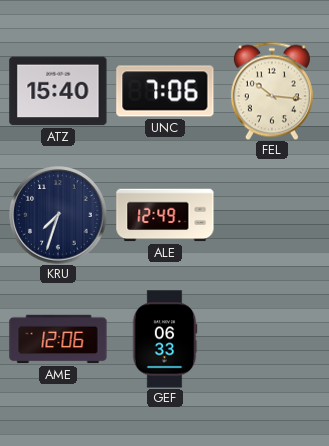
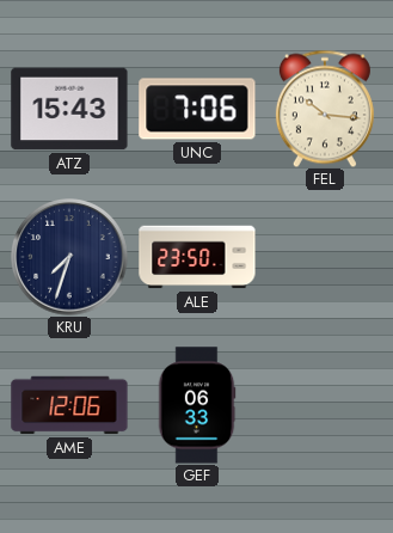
ATZ: 15:40 -> 15:43
ALE: 12:49 -> 23:50
